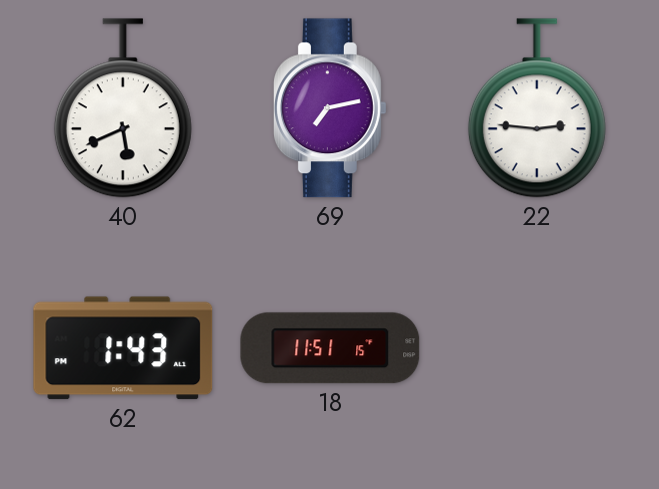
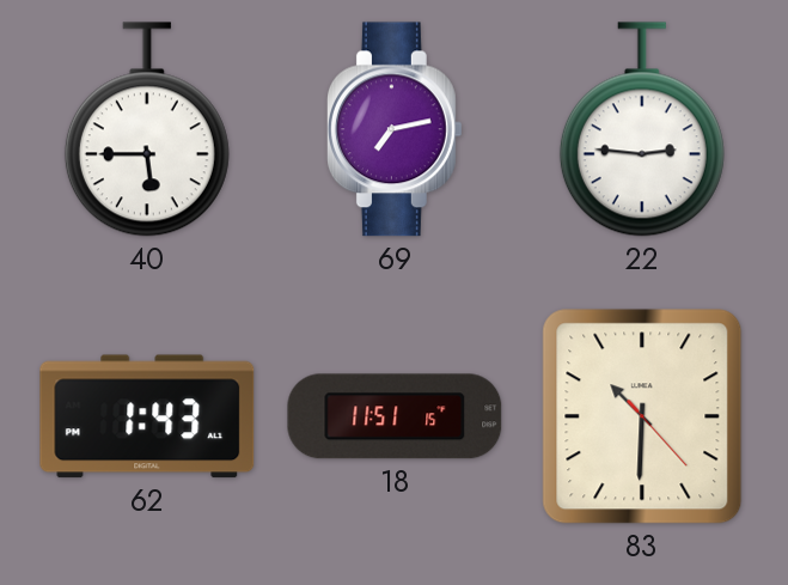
40: 5:41 -> 5:45
83: none -> 10:30
